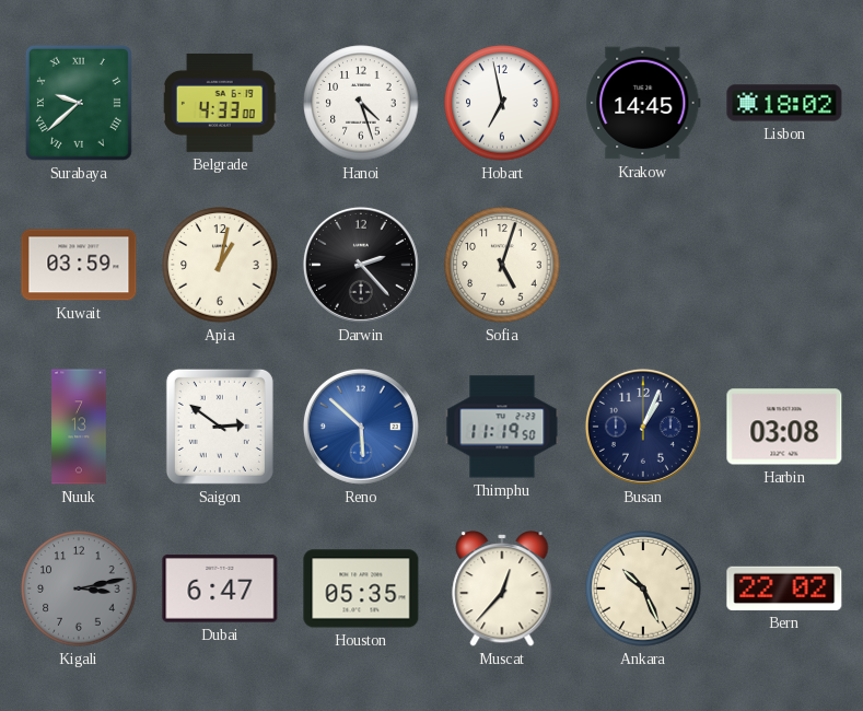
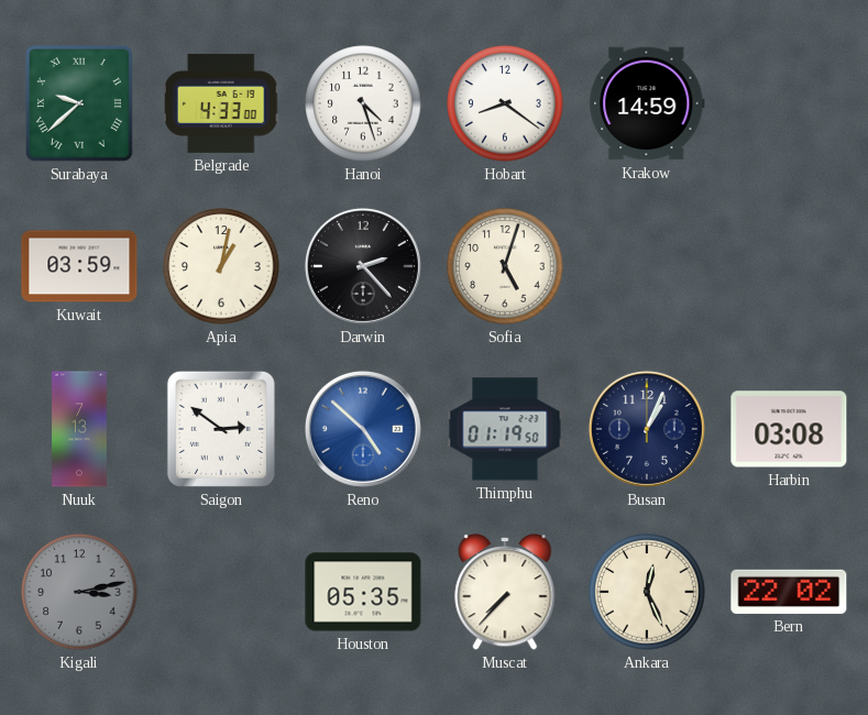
Hobart: 6:58 -> 8:21
Krakow: 14:45 -> 14:59
Lisbon: 18:02 -> none
Reno: 5:52 -> 4:52
Thimphu: 11:19 -> 01:19
Dubai: 6:47 -> none
Muscat: 12:37 -> 7:37
Ankara: 10:26 -> 12:26
